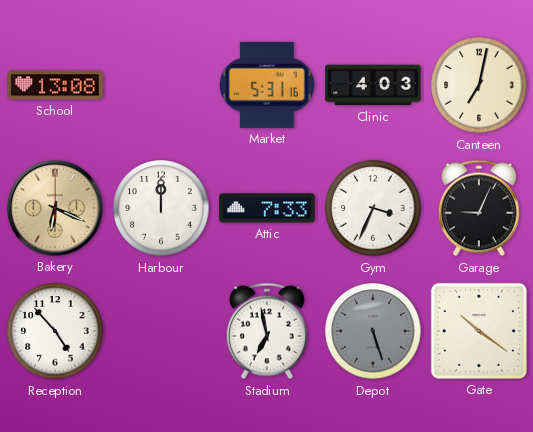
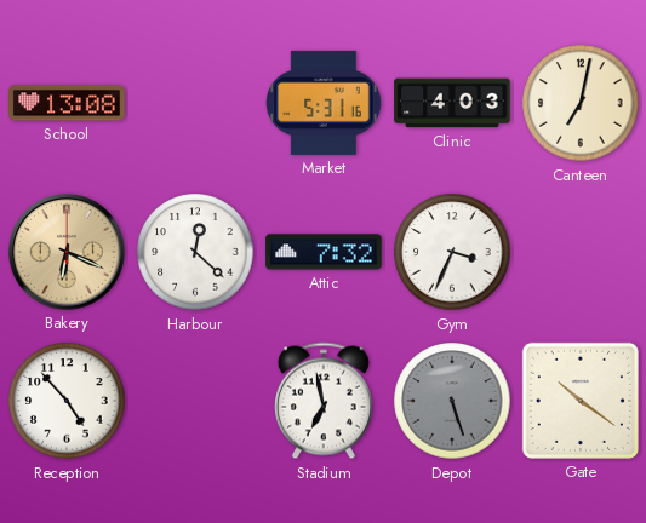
Harbour: 12:00 -> 12:22
Attic: 7:33 -> 7:32
Garage: 9:04 -> none
